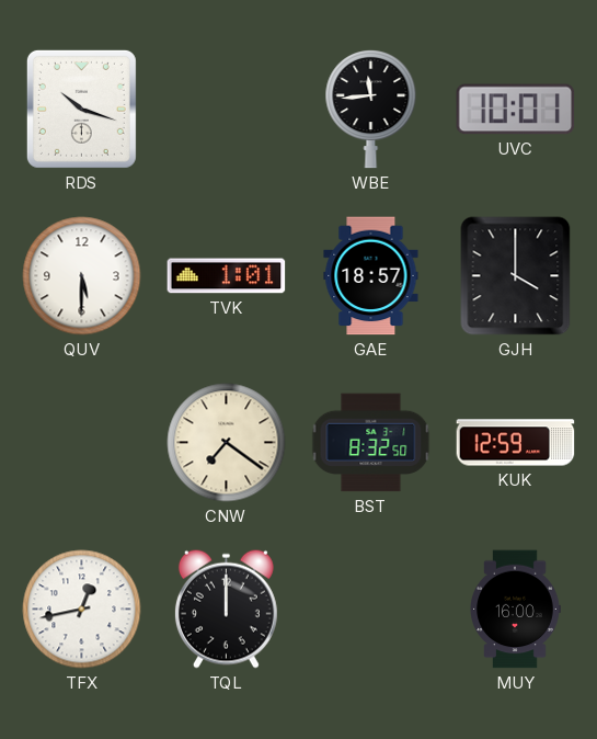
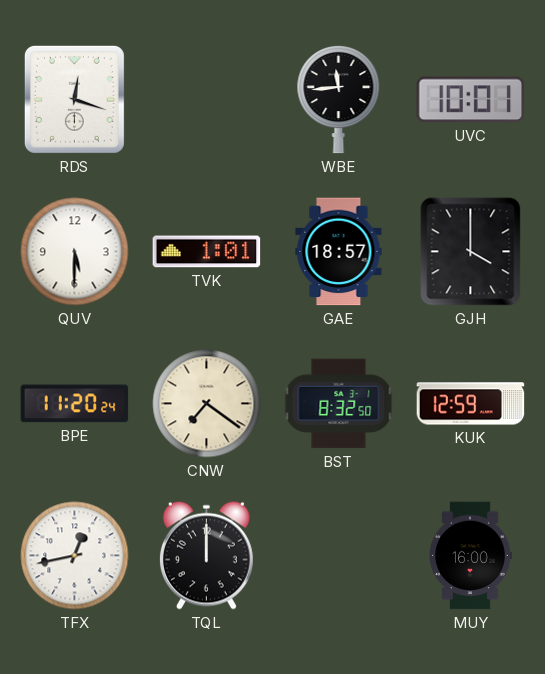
RDS: 10:18 -> 12:18
BPE: none -> 11:20
